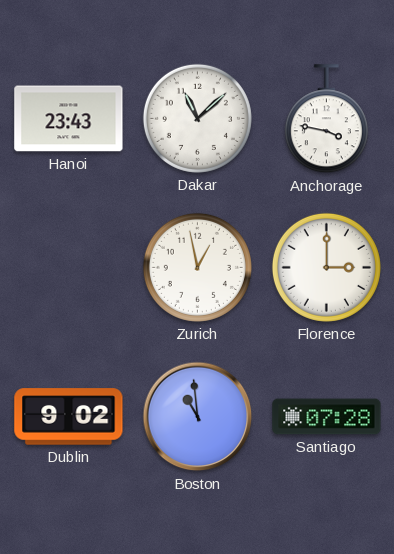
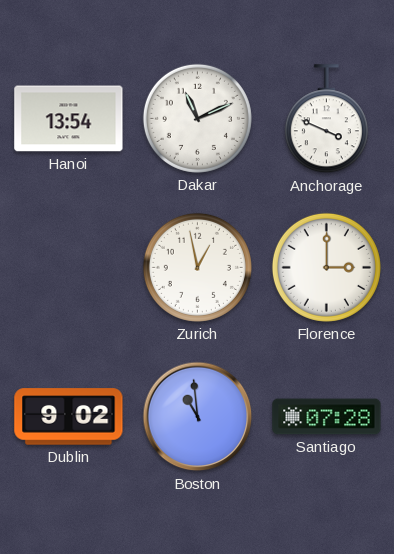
Hanoi: 23:43 -> 13:54
Dakar: 11:08 -> 11:11
Anchorage: 3:47 -> 3:49
